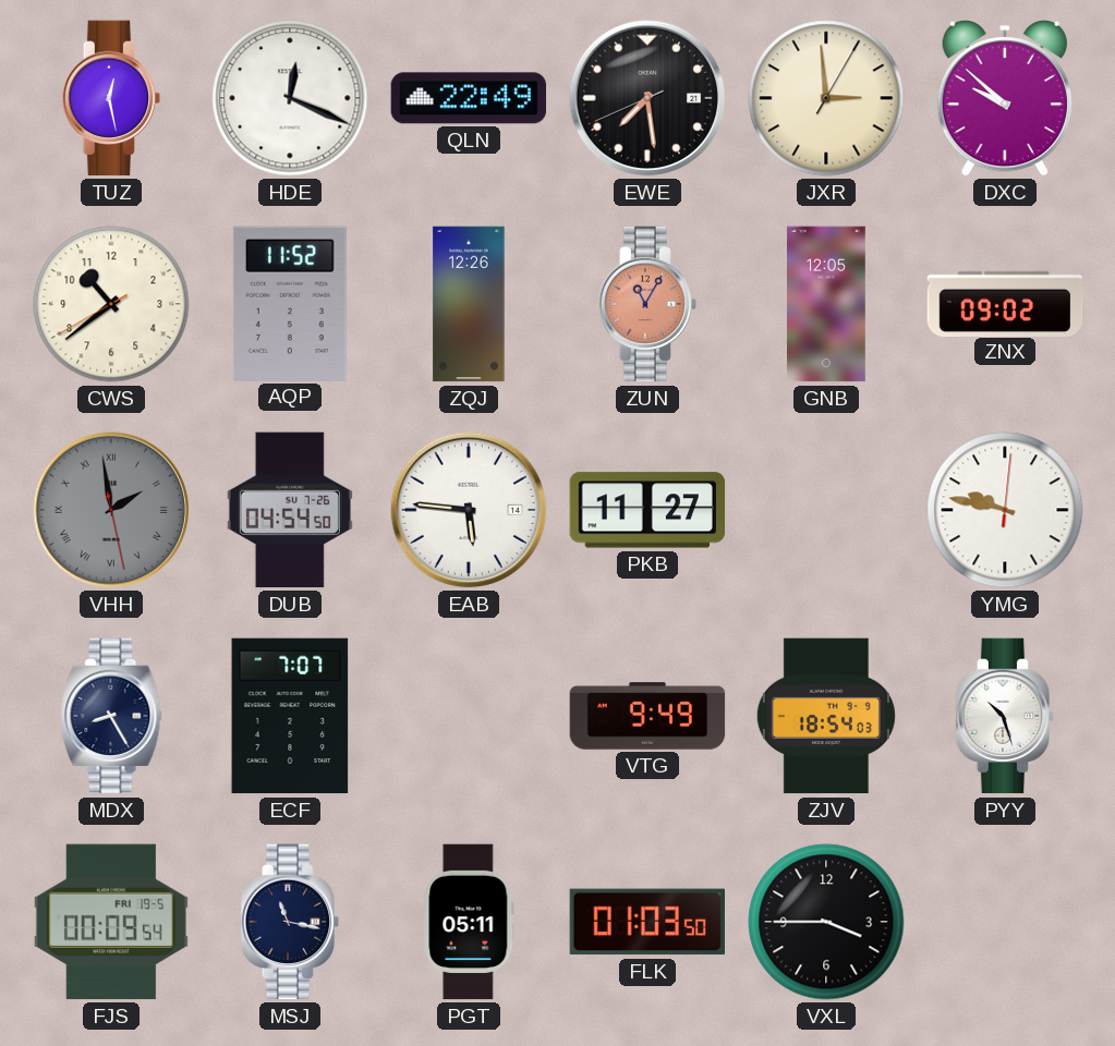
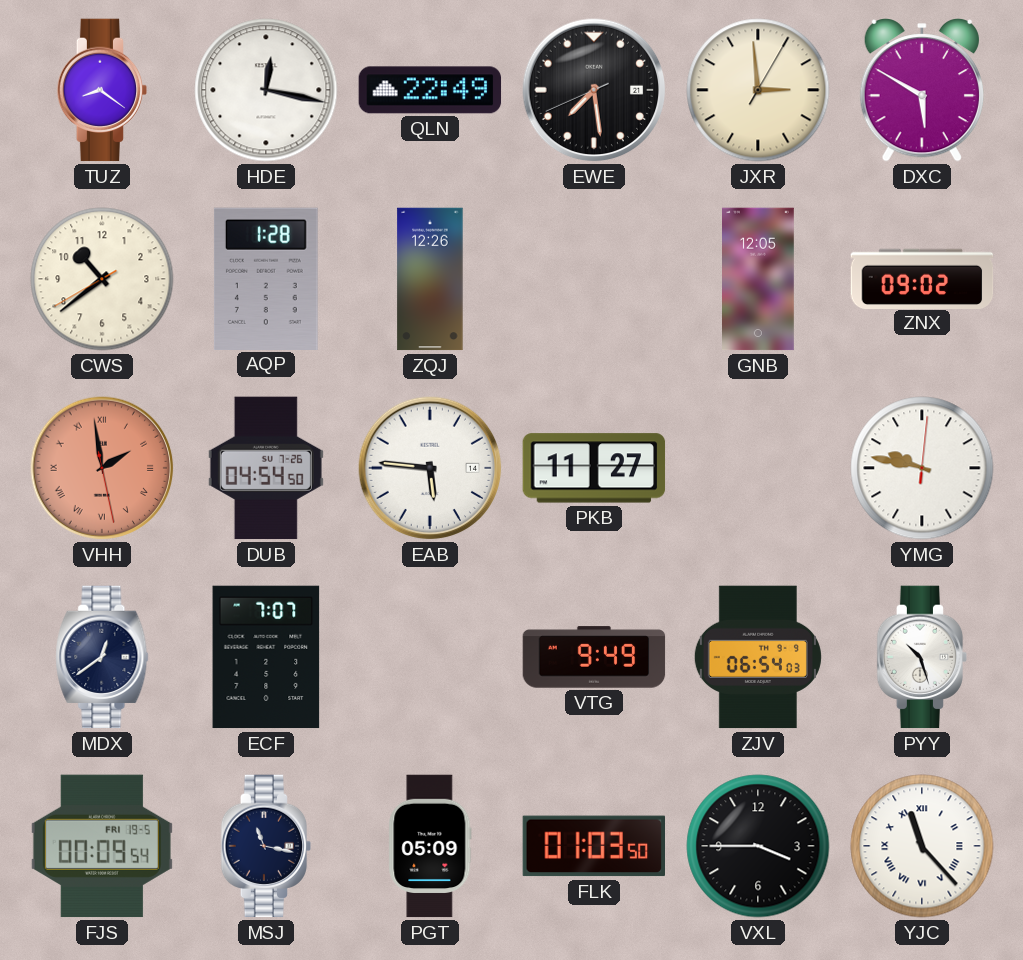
TUZ: 12:28 -> 8:21
HDE: 12:19 -> 12:17
DXC: 9:52 -> 5:50
AQP: 11:52 -> 1:28
ZUN: 11:05 -> none
VHH dial: grey -> salmon
MDX: 8:25 -> 12:39
ZJV: 18:54 -> 06:54
PGT: 05:11 -> 05:09
YJC: none -> 11:23
